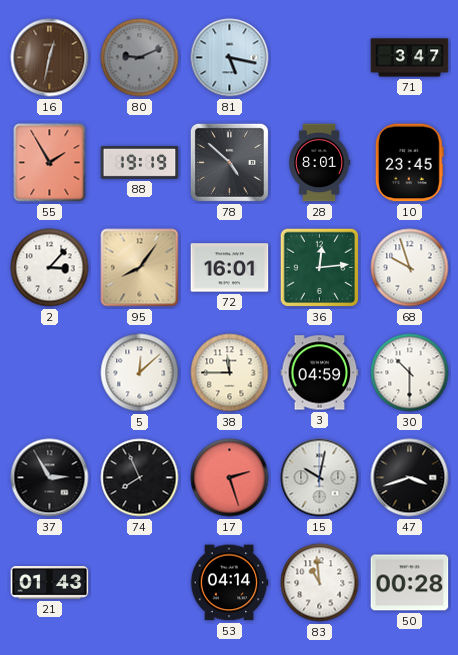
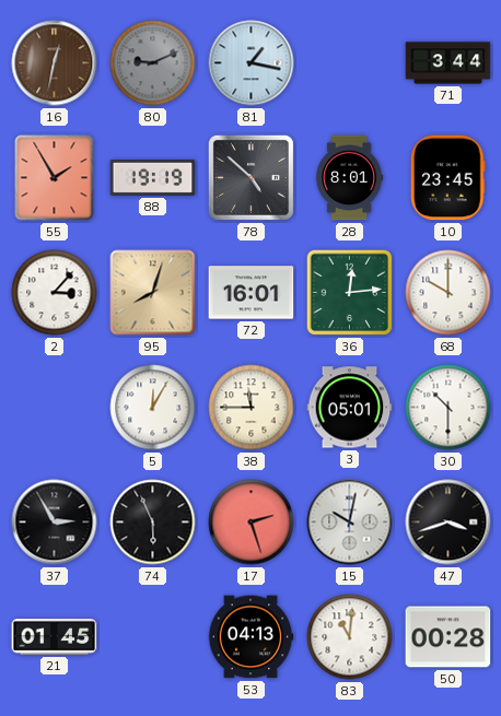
81: 5:17 -> 1:17
71: 3:47 -> 3:44
95: 8:06 -> 8:03
68: 9:57 -> 10:00
5: 12:08 -> 12:05
3: 04:59 -> 05:01
74: 7:56 -> 5:56
21: 01:43 -> 01:45
53: 04:14 -> 04:13
83: 10:59 -> 11:01
